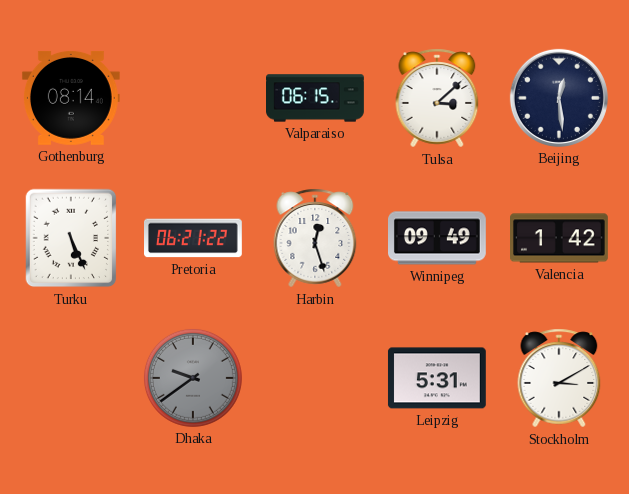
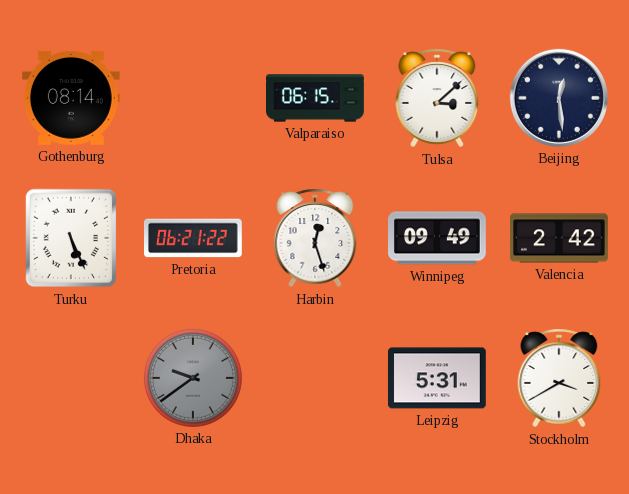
Valencia: 1:42 -> 2:42
Stockholm: 3:10 -> 3:40
